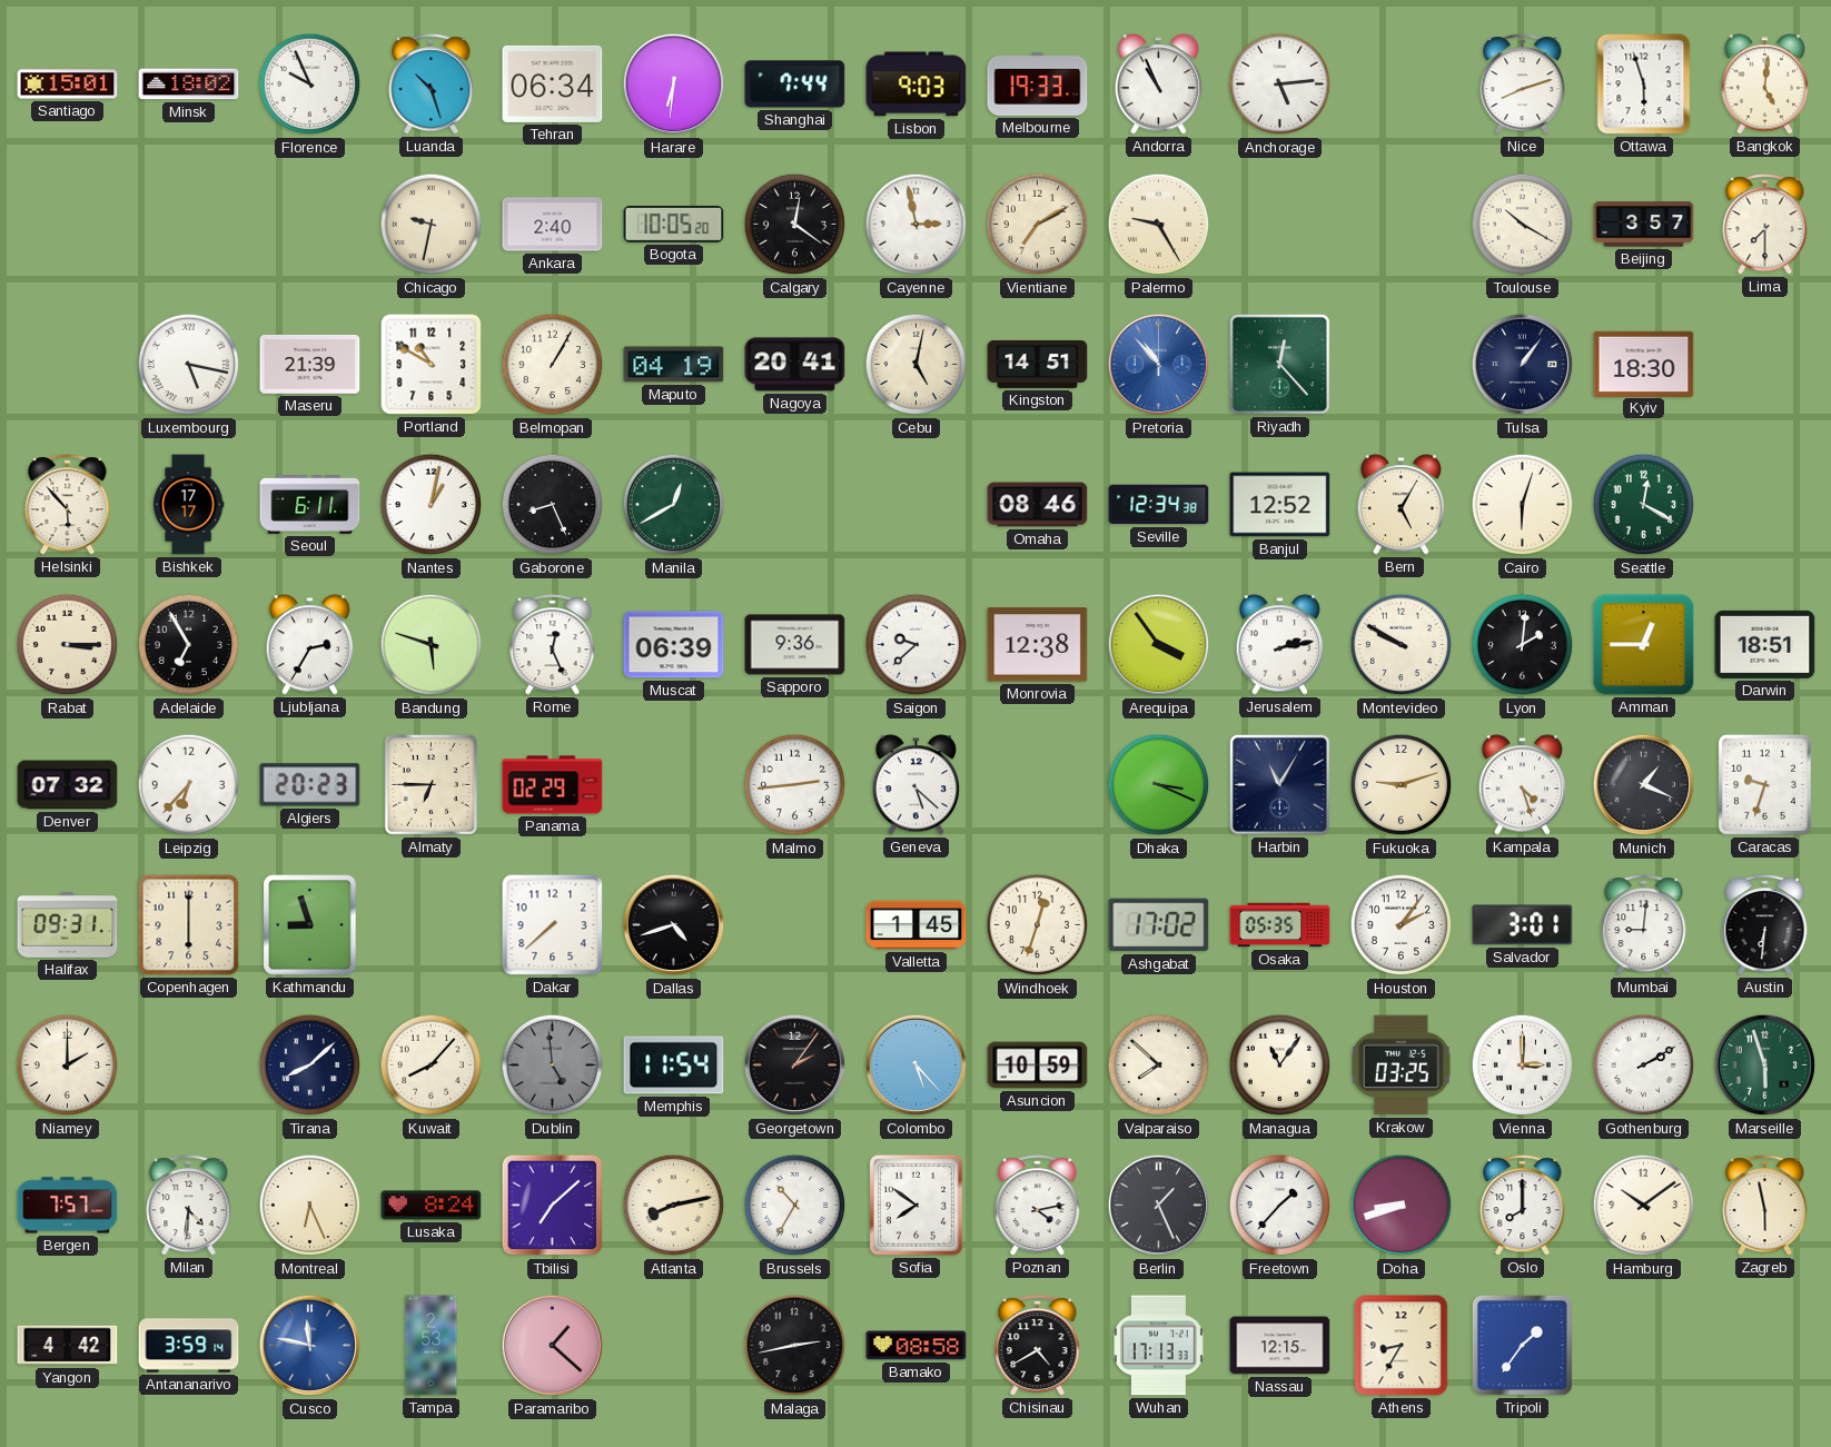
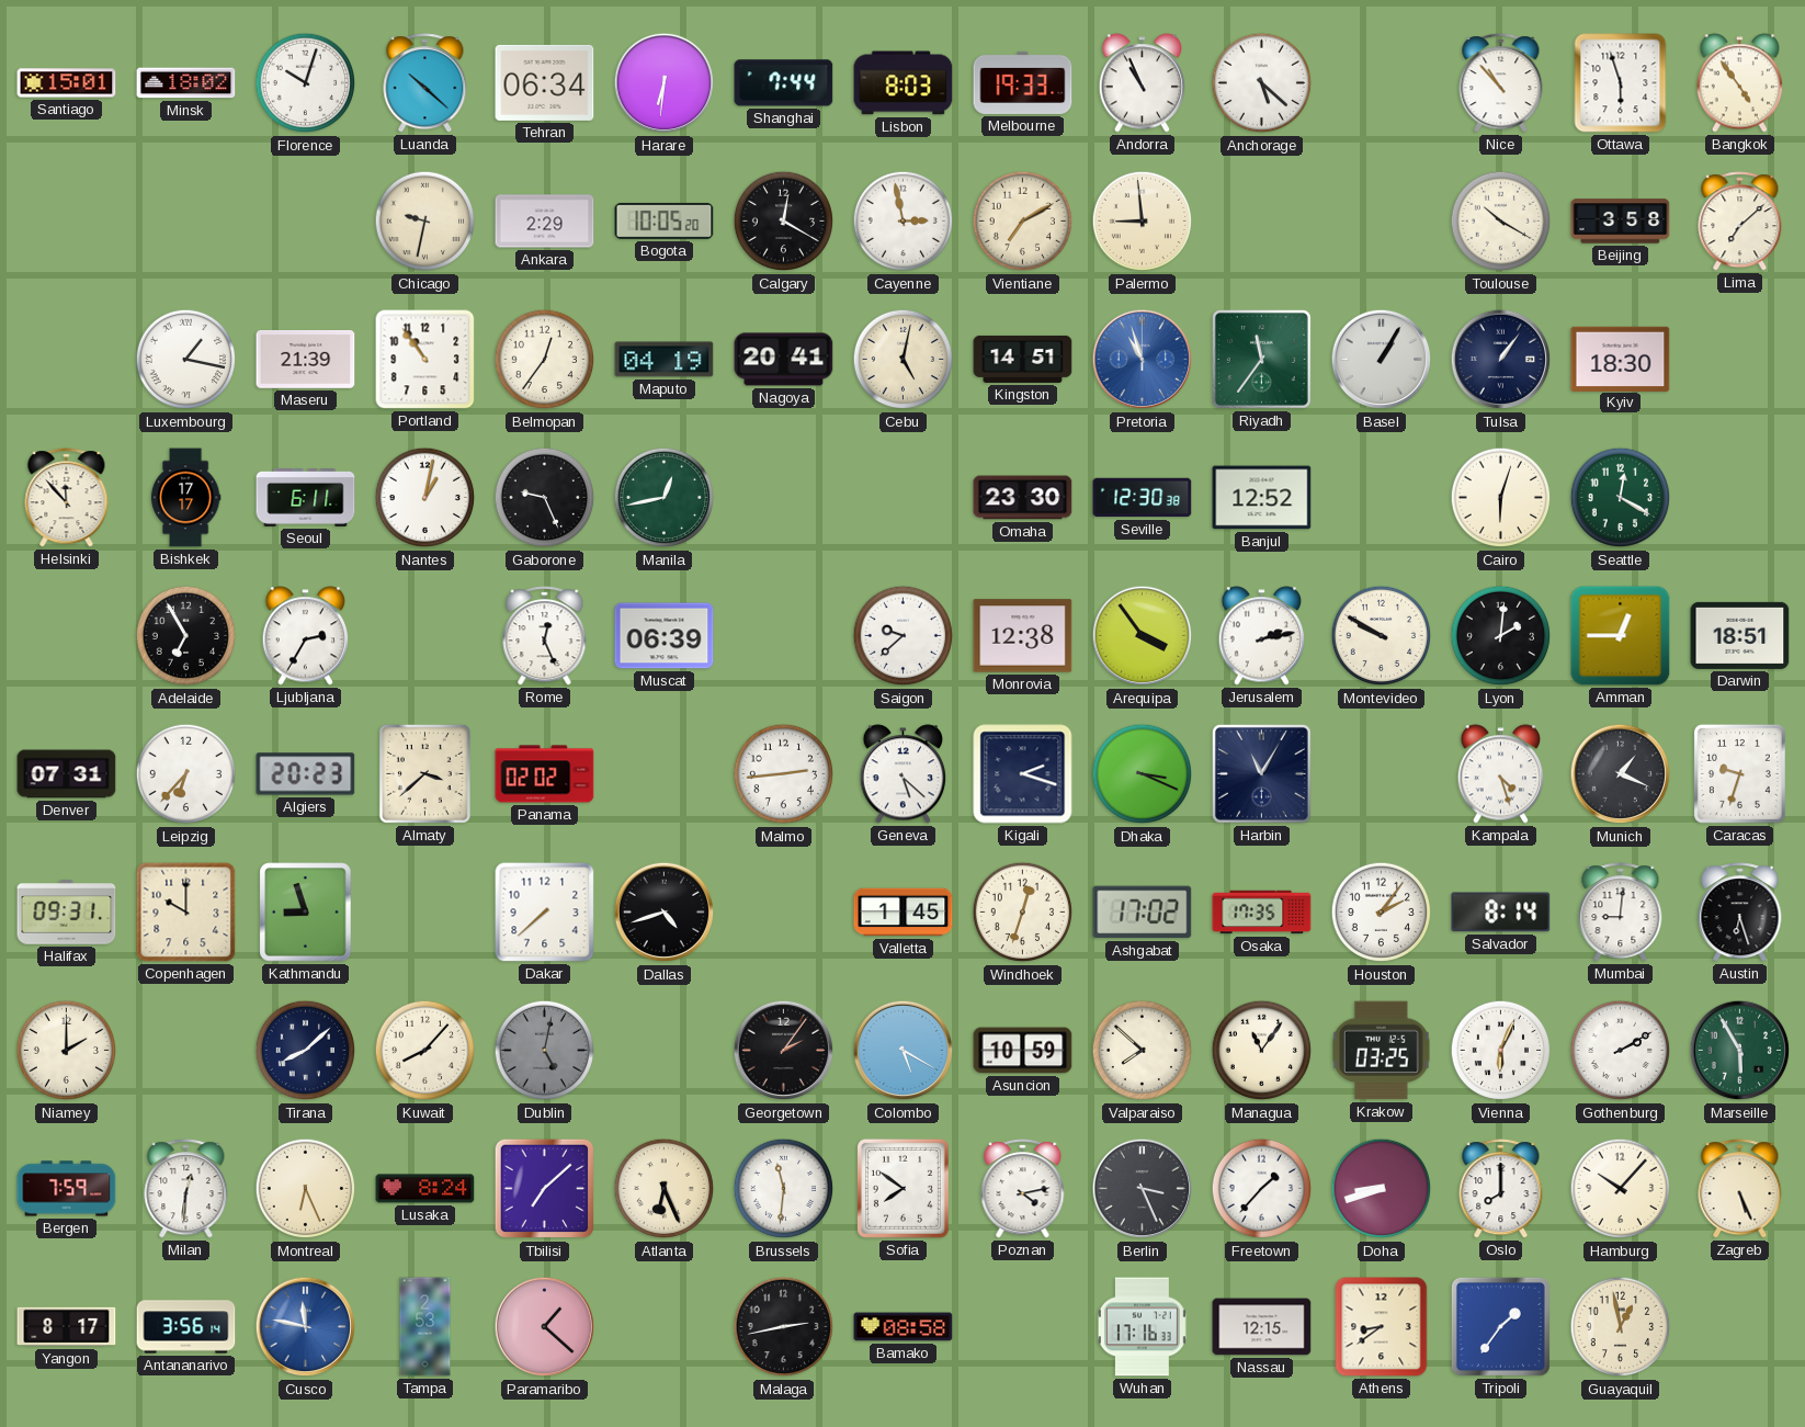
Florence: 9:56 -> 10:03
Luanda: 10:27 -> 10:22
Lisbon: 9:03 -> 8:03
Anchorage: 5:14 -> 5:22
Nice: 8:12 -> 10:53
Bangkok: 5:01 -> 4:54
Ankara: 2:40 -> 2:29
Calgary: 12:21 -> 12:20
Palermo: 9:25 -> 8:59
Beijing: 3:57 -> 3:58
Lima: 7:30 -> 7:08
Luxembourg: 5:17 -> 1:17
Portland: 10:50 -> 10:54
Belmopan: 1:05 -> 12:36
Pretoria: 10:53 -> 10:57
Riyadh: 12:23 -> 11:36
Basel: none -> 1:05
Helsinki: 5:53 -> 11:53
Gaborone: 8:26 -> 9:26
Manila: 12:40 -> 12:43
Omaha: 08:46 -> 23:30
Seville: 12:34 -> 12:30
Bern: 5:05 -> none
Rabat: 3:15 -> none
Bandung: 5:48 -> none
Sapporo: 9:36 -> none
Denver: 07:32 -> 07:31
Almaty: 6:45 -> 3:38
Panama: 02:29 -> 02:02
Kigali: none -> 2:18
Fukuoka: 9:12 -> none
Copenhagen: 6:00 -> 10:00
Osaka: 05:35 -> 17:35
Salvador: 3:01 -> 8:14
Austin: 6:31 -> 6:27
Dublin: 4:59 -> 5:02
Memphis: 11:54 -> none
Colombo: 5:23 -> 5:20
Vienna: 3:00 -> 6:04
Marseille: 5:57 -> 5:55
Bergen: 7:57 -> 7:59
Milan: 4:31 -> 12:31
Atlanta: 8:13 -> 6:26
Brussels: 10:35 -> 11:31
Berlin: 1:26 -> 3:26
Hamburg: 10:09 -> 10:07
Zagreb: 5:58 -> 5:26
Yangon: 4:42 -> 8:17
Antananarivo: 3:59 -> 3:56
Chisinau: 4:40 -> none
Wuhan: 17:13 -> 17:16
Athens: 8:35 -> 8:39
Guayaquil: none -> 12:58
